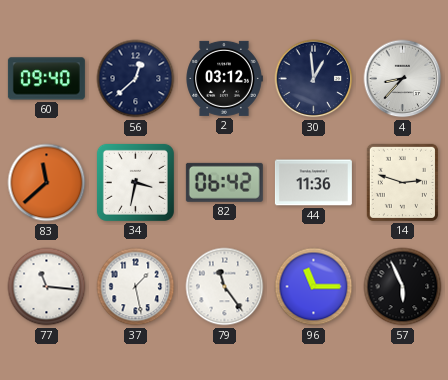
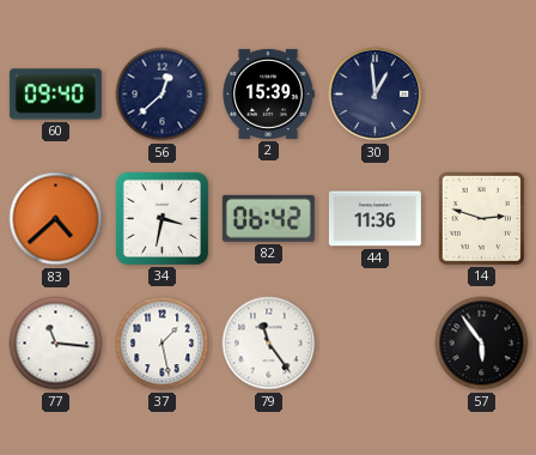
2: 03:12 -> 15:39
4: 8:37 -> none
83: 11:38 -> 4:38
96: 11:15 -> none
57: 5:56 -> 5:54
